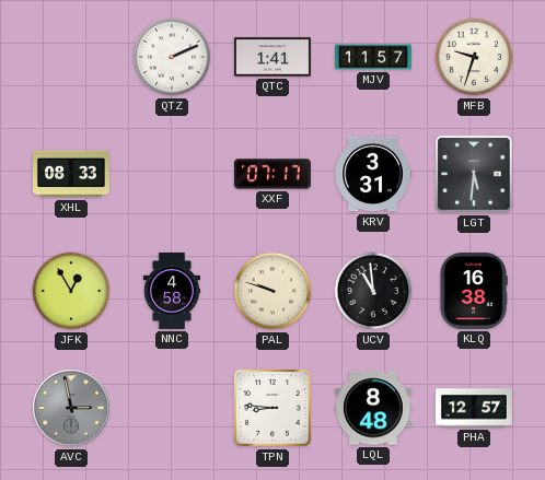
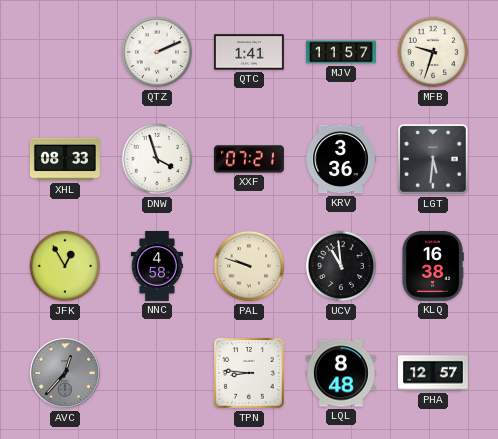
DNW: none -> 3:57
XXF: 07:17 -> 07:21
KRV: 3:31 -> 3:36
AVC: 2:58 -> 12:37
